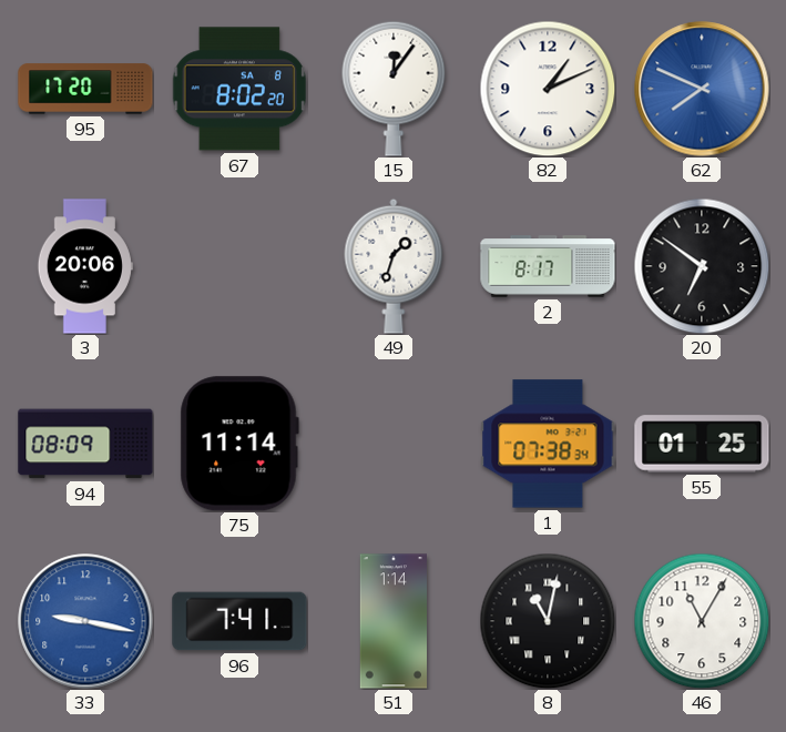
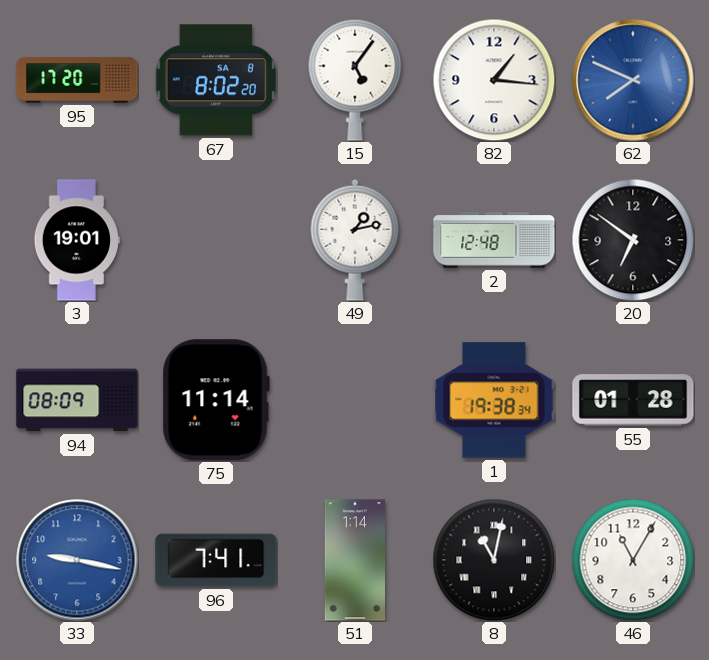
15: 12:06 -> 5:06
82: 1:11 -> 1:16
3: 20:06 -> 19:01
49: 1:33 -> 1:13
2: 8:17 -> 12:48
1: 07:38 -> 19:38
55: 01:25 -> 01:28
